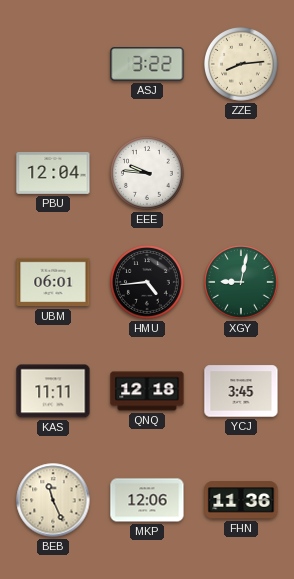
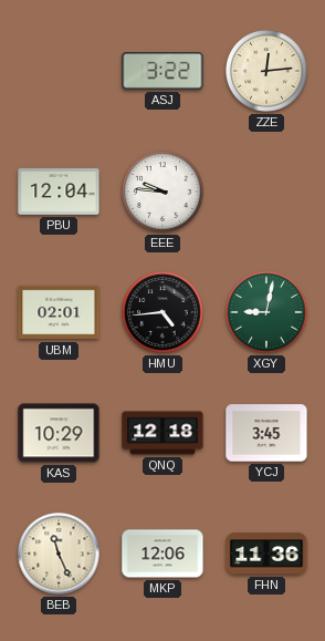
ZZE: 8:14 -> 12:14
UBM: 06:01 -> 02:01
KAS: 11:11 -> 10:29
